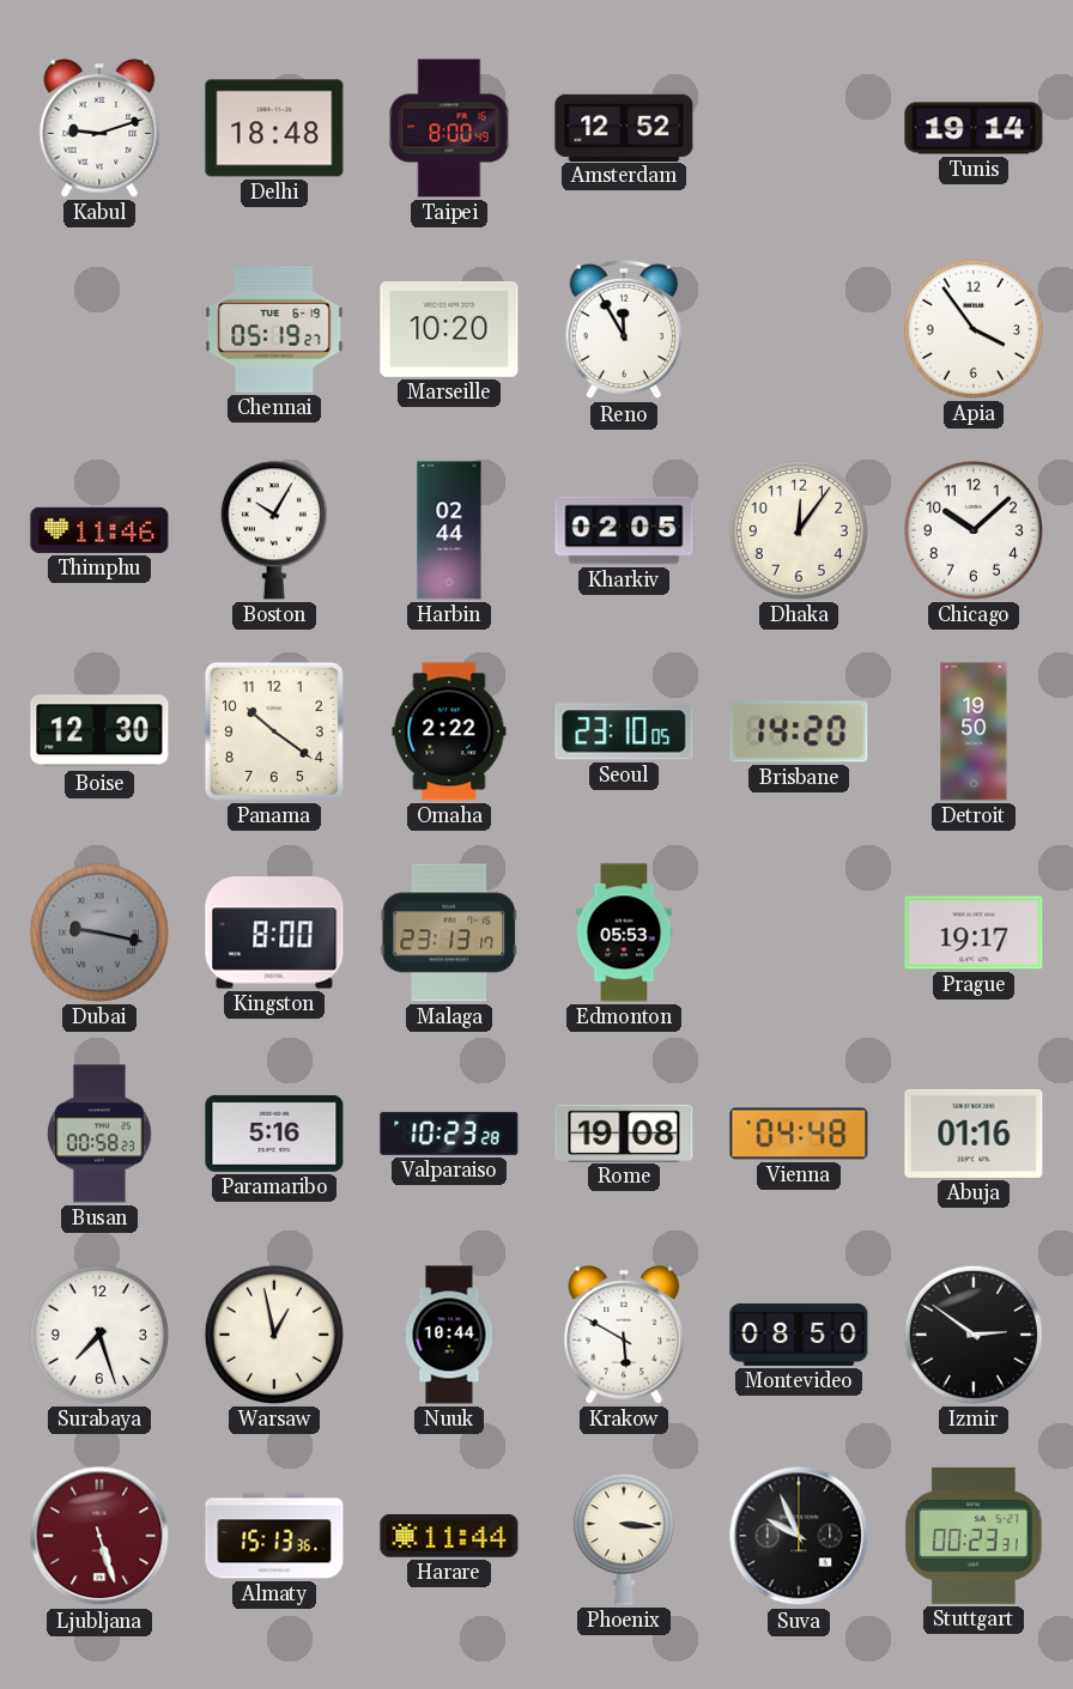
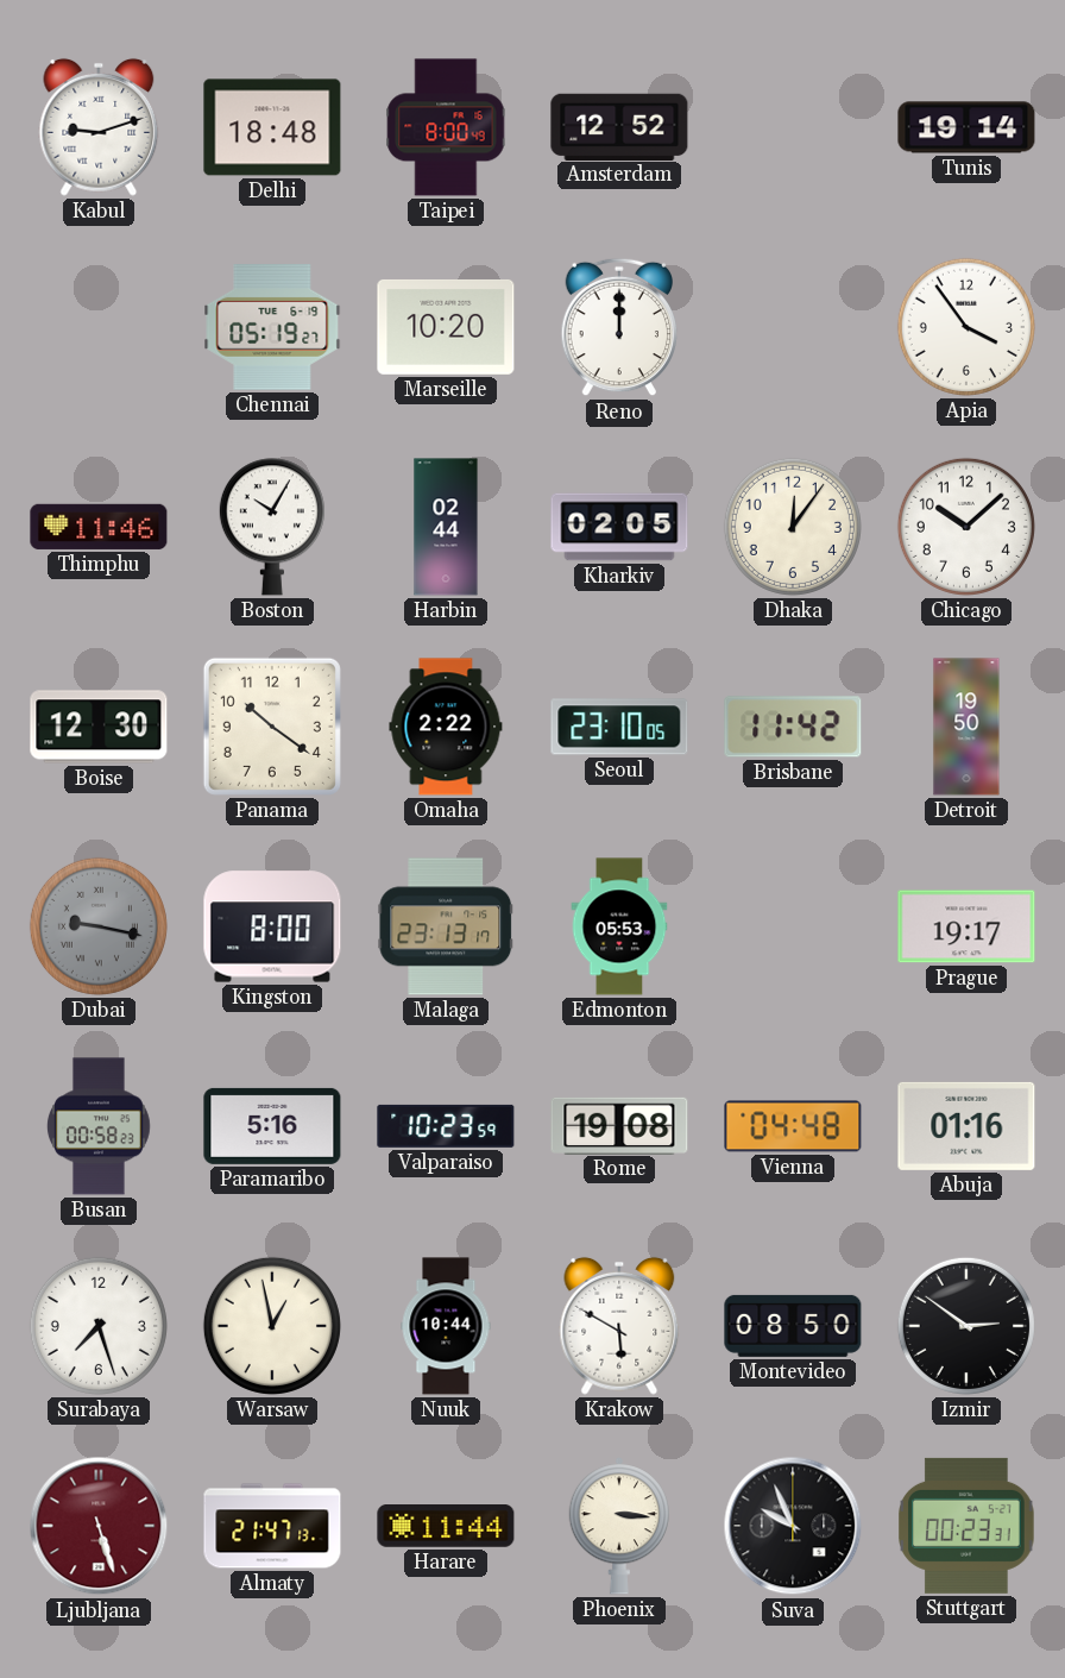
Reno: 11:55 -> 12:00
Brisbane: 14:20 -> 11:42
Valparaiso: 10:23:28 -> 10:23:59
Almaty: 15:13 -> 21:47
